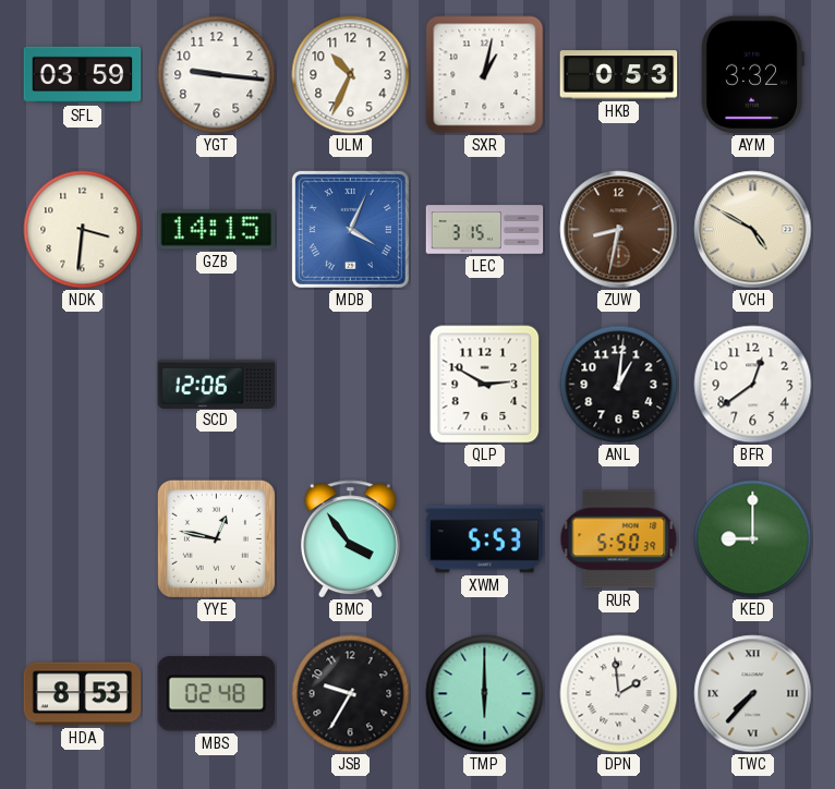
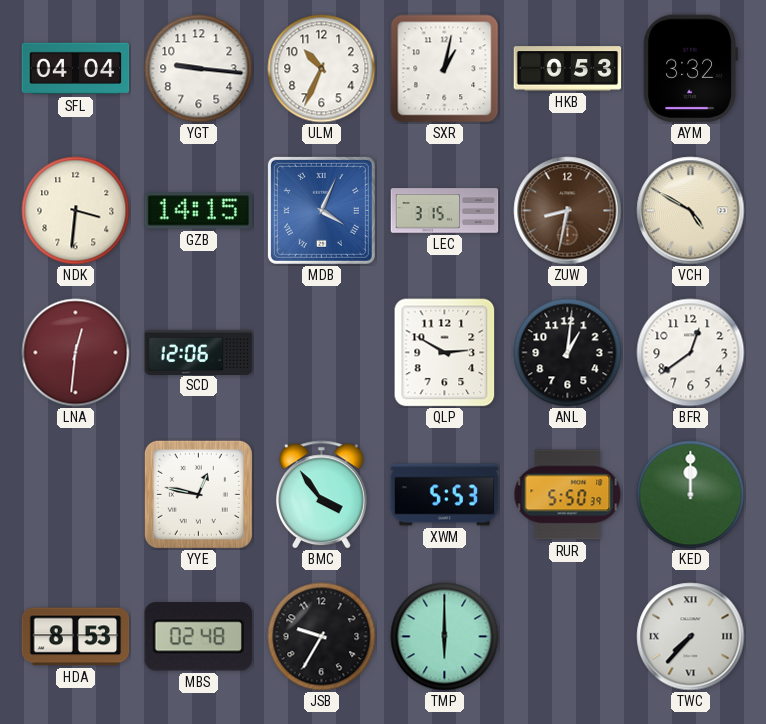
SFL: 03:59 -> 04:04
LNA: none -> 12:31
KED: 9:00 -> 12:00
DPN: 1:59 -> none
